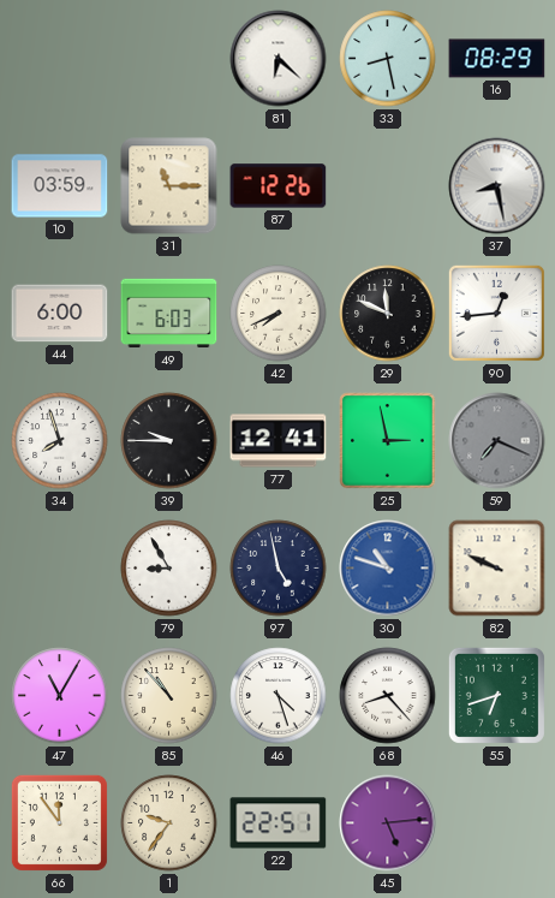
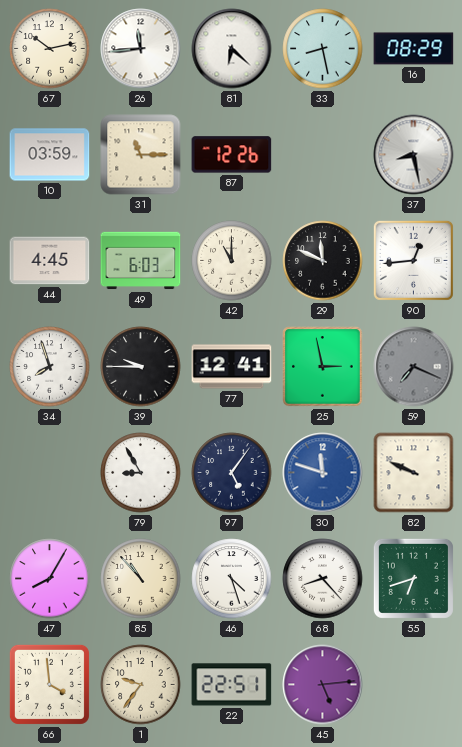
67: none -> 10:13
26: none -> 11:44
44: 6:00 -> 4:45
42: 7:41 -> 11:00
97: 4:58 -> 5:06
30: 10:48 -> 11:48
47: 11:05 -> 8:05
66: 11:54 -> 3:59
